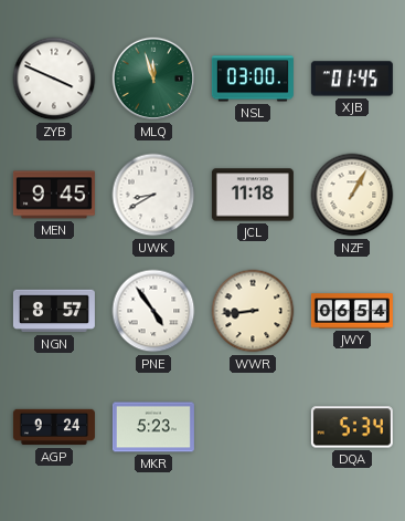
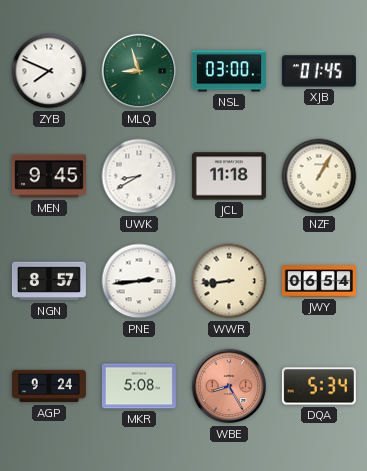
ZYB: 3:49 -> 7:49
MLQ: 11:57 -> 8:57
PNE: 4:54 -> 2:44
MKR: 5:23 -> 5:08
WBE: none -> 8:25
